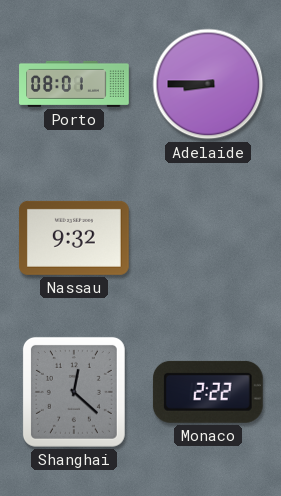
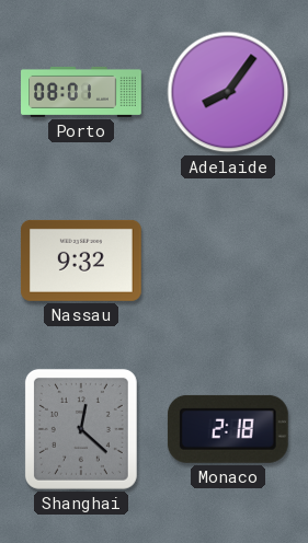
Adelaide: 8:45 -> 8:06
Monaco: 2:22 -> 2:18
